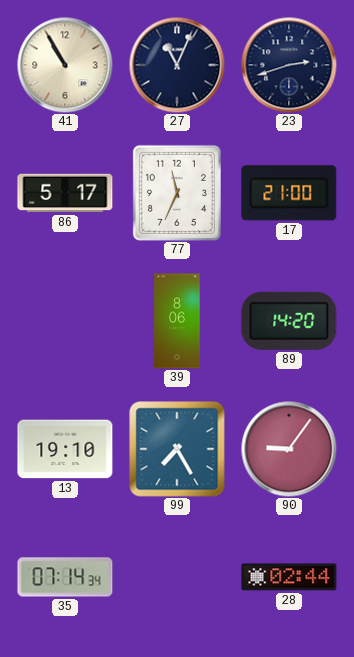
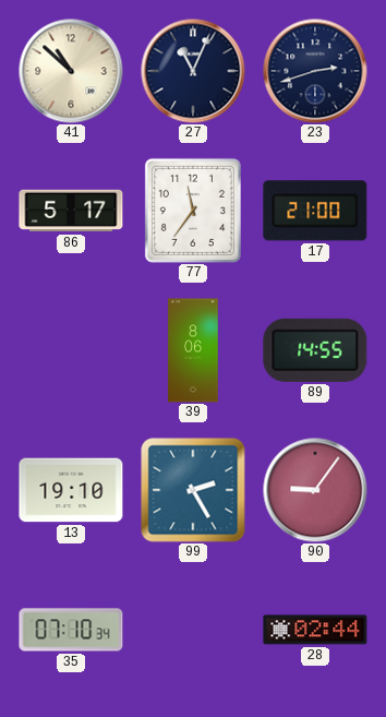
41: 10:55 -> 10:52
77: 11:34 -> 11:36
89: 14:20 -> 14:55
99: 7:25 -> 2:25
35: 07:14 -> 07:10
